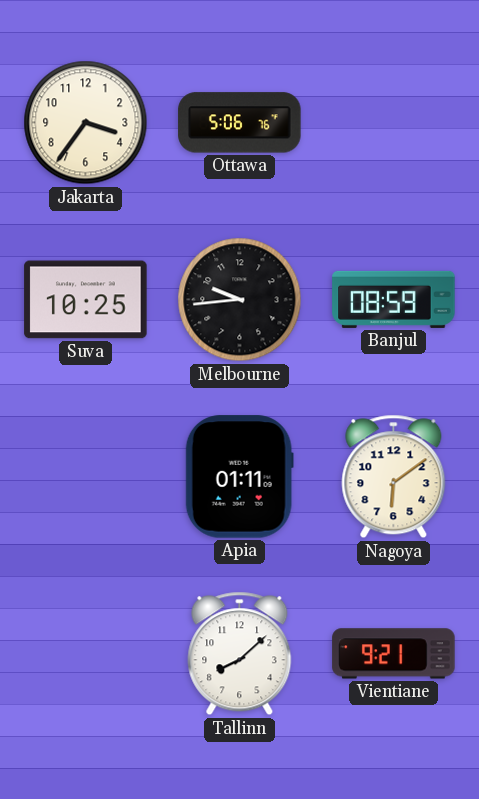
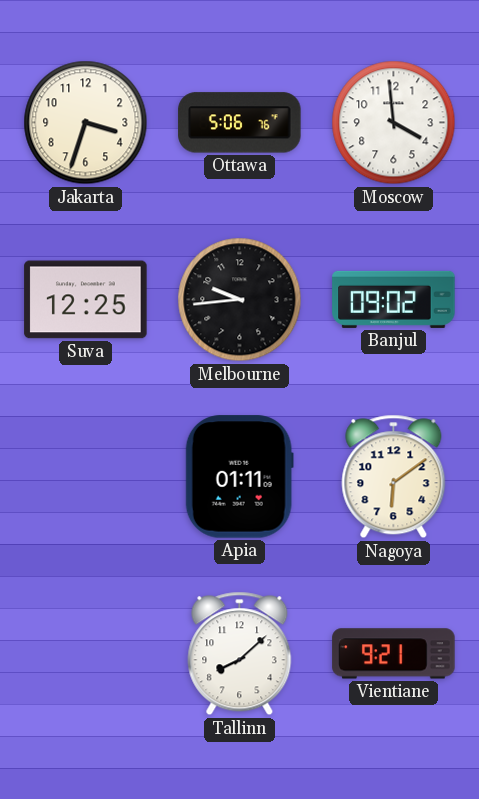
Jakarta: 3:36 -> 3:33
Moscow: none -> 3:59
Suva: 10:25 -> 12:25
Banjul: 08:59 -> 09:02
